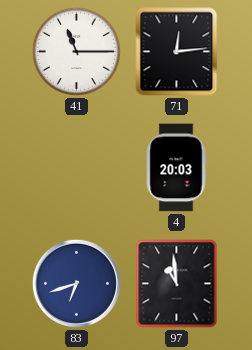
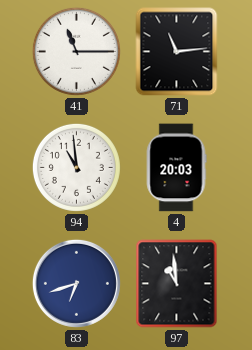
71: 12:14 -> 11:14
94: none -> 10:59
